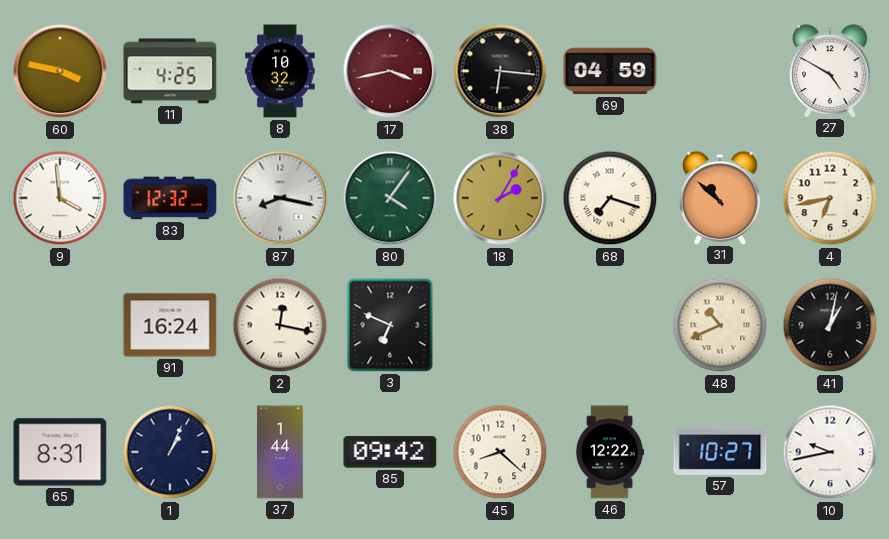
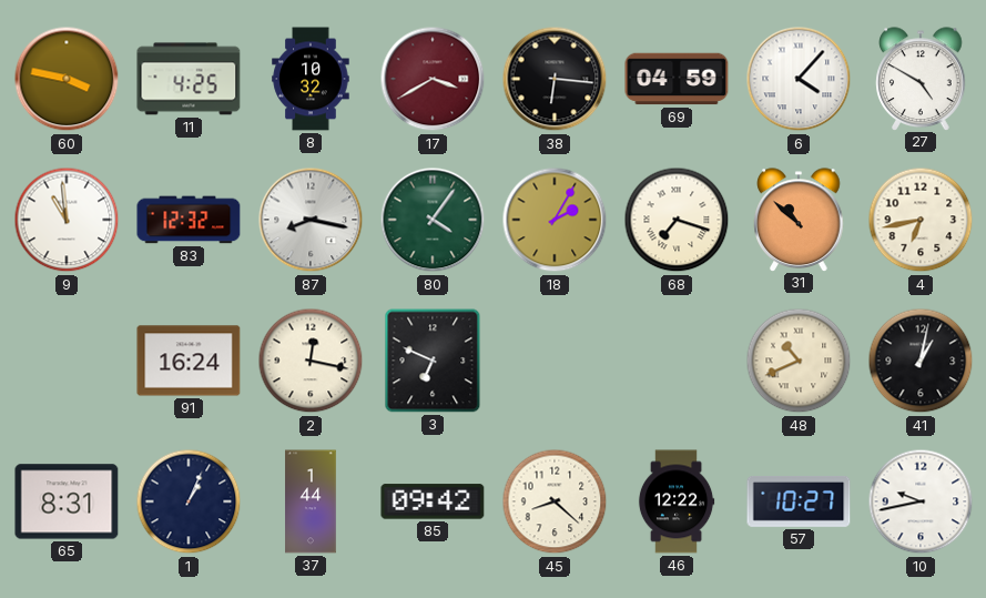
17: 3:43 -> 3:40
6: none -> 4:07
9: 3:59 -> 10:59
